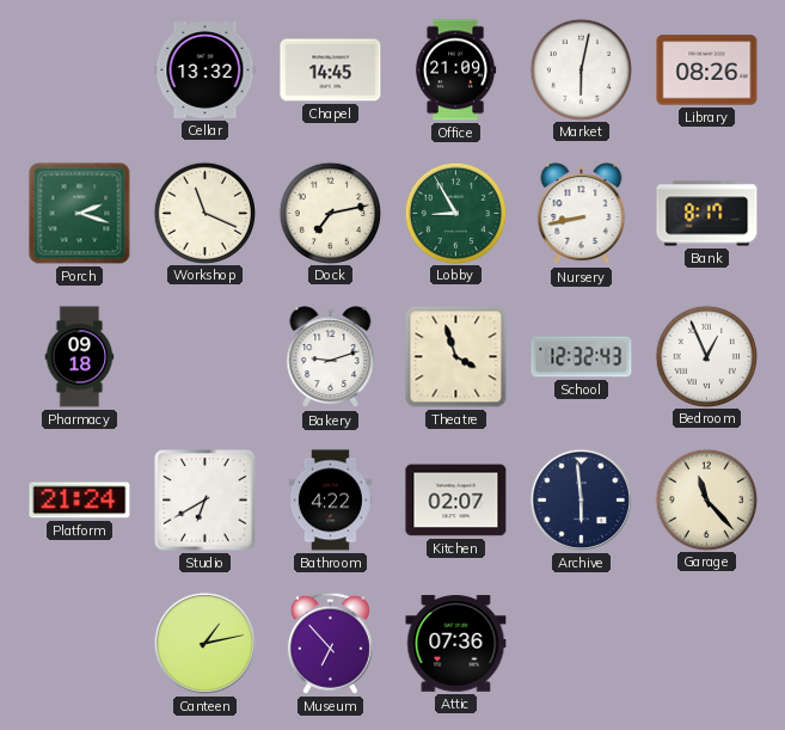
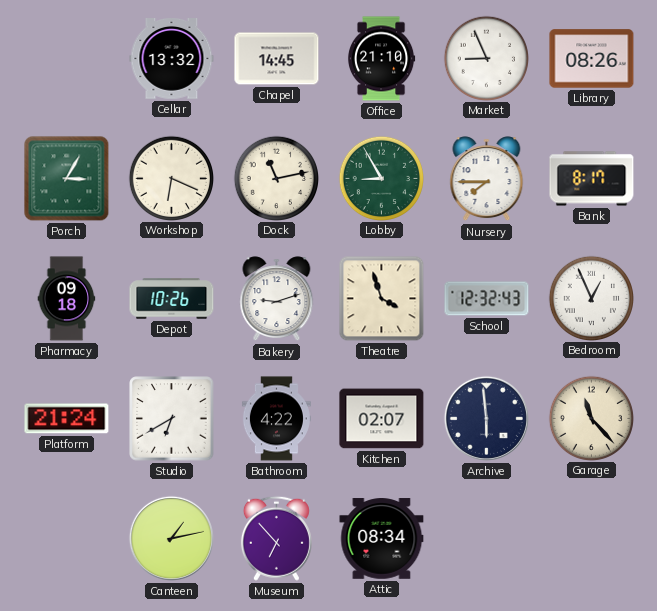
Office: 21:09 -> 21:10
Market: 6:02 -> 8:56
Porch: 2:18 -> 3:05
Workshop: 11:19 -> 6:19
Dock: 7:13 -> 11:13
Nursery: 8:43 -> 7:45
Depot: none -> 10:26
Attic: 07:36 -> 08:34
